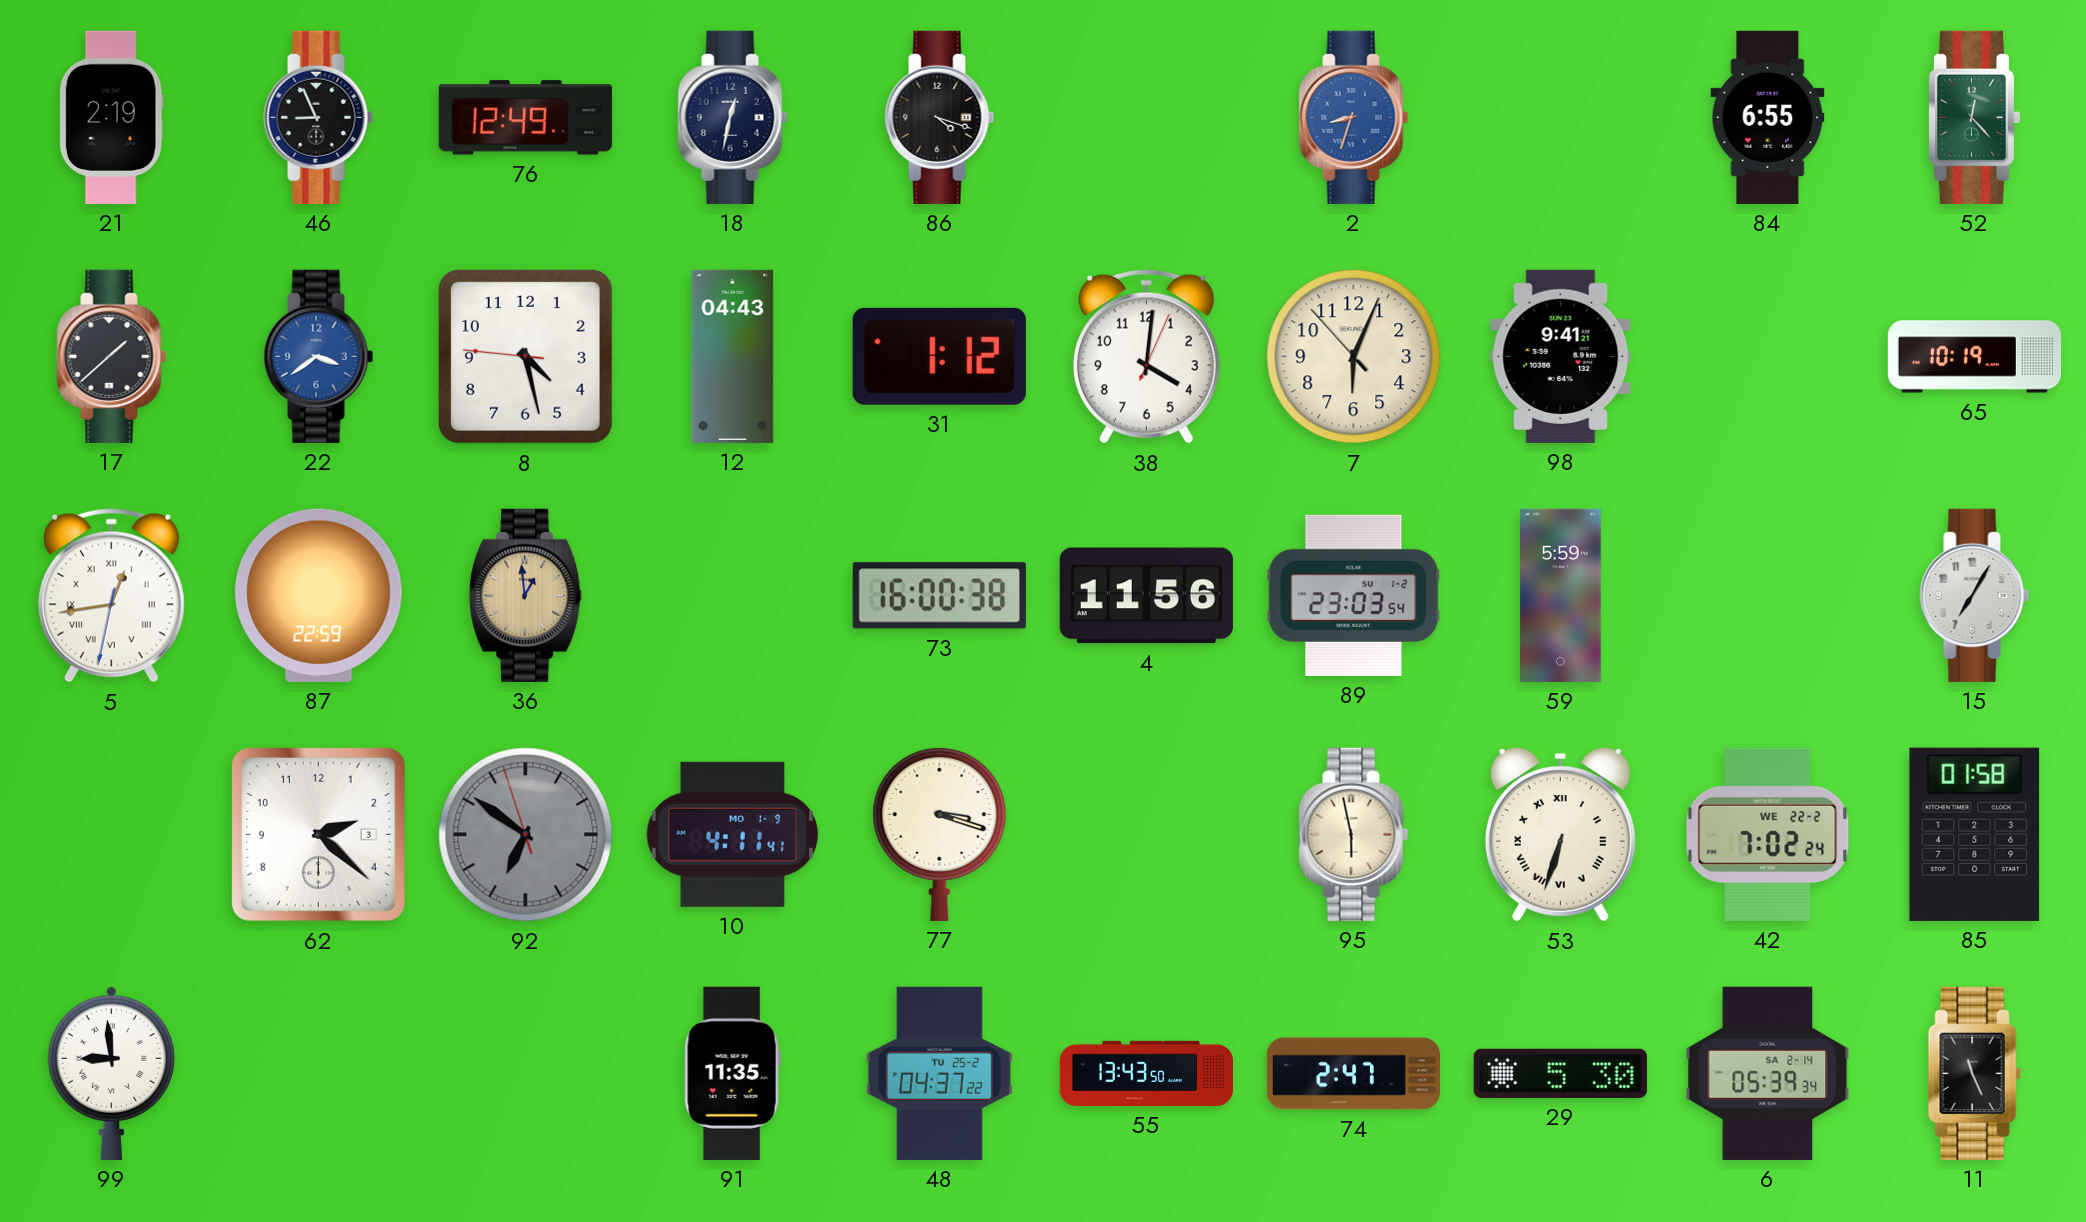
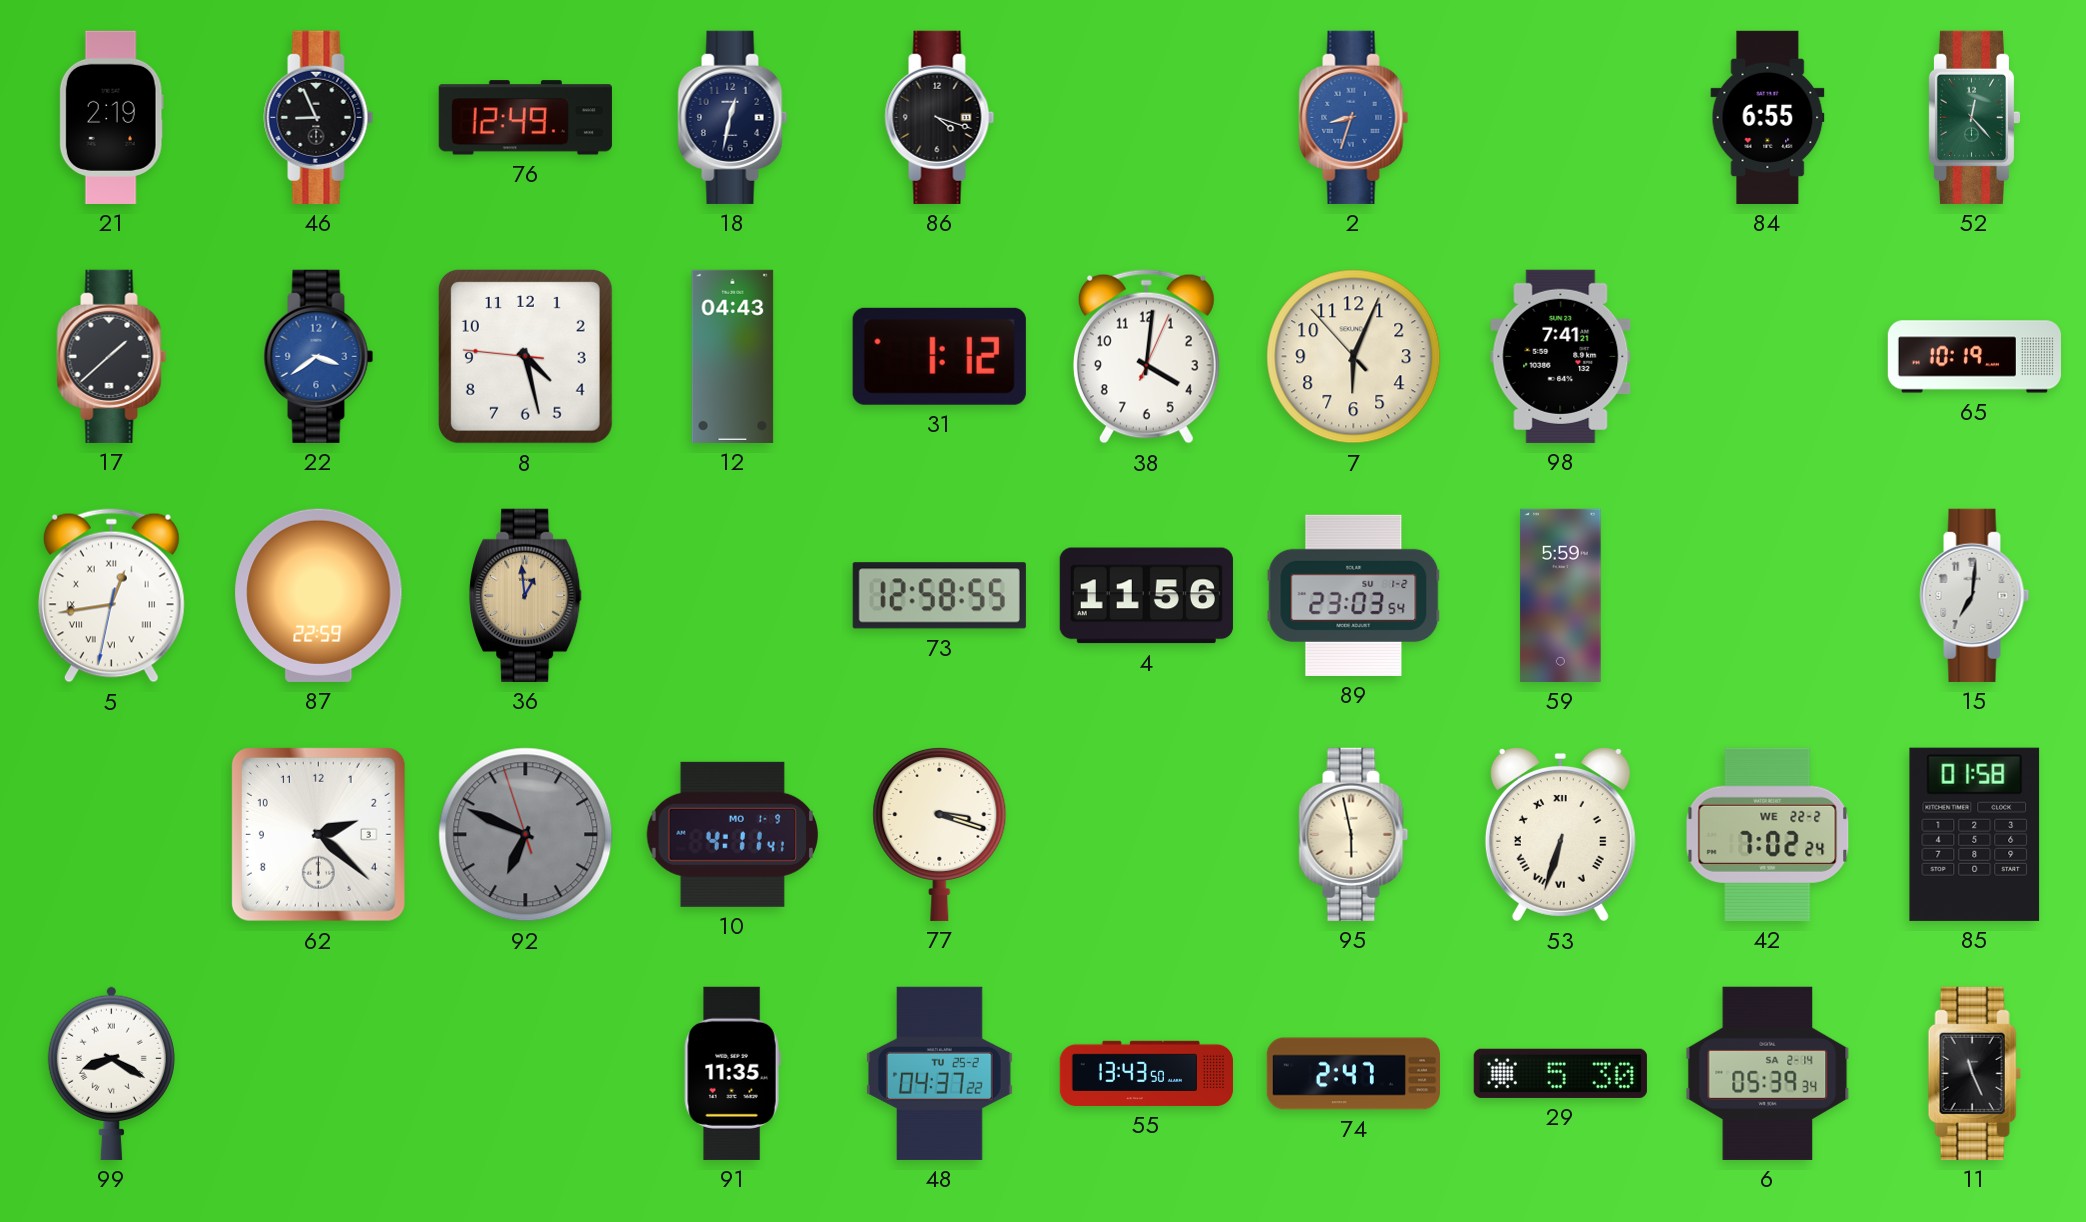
98: 9:41 -> 7:41
73: 16:00 -> 12:58
15: 7:05 -> 7:01
92: 6:50 -> 6:48
99: 8:59 -> 8:20
